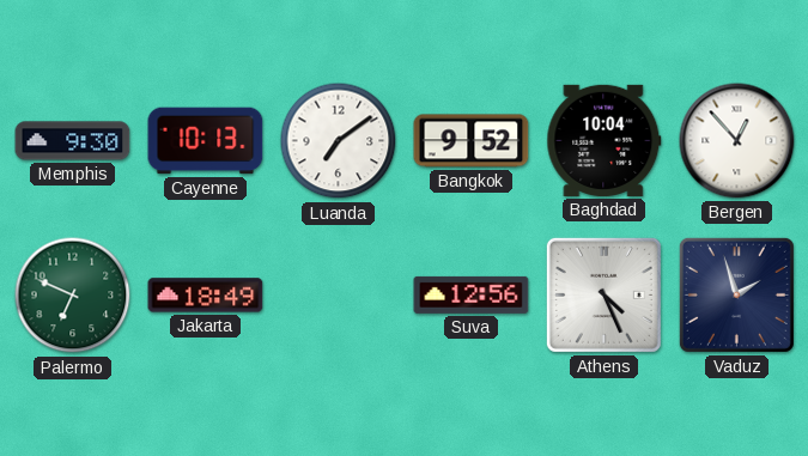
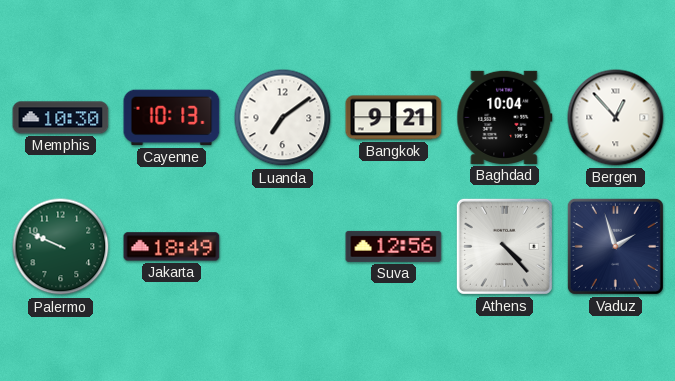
Memphis: 9:30 -> 10:30
Bangkok: 9:52 -> 9:21
Palermo: 6:49 -> 9:49
Athens: 4:26 -> 4:23
